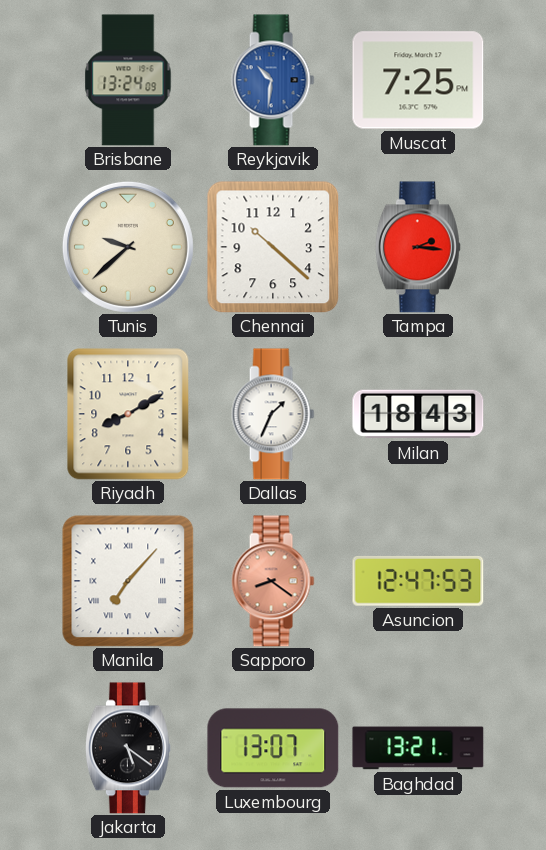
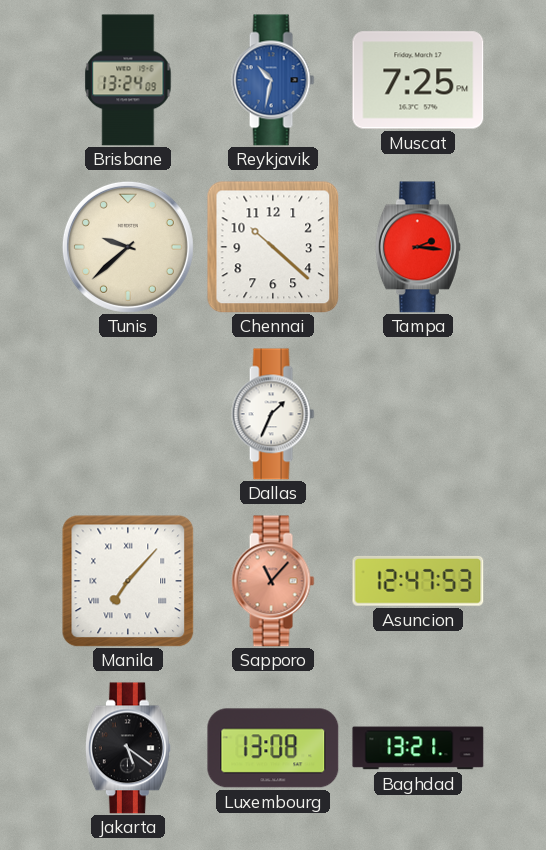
Reykjavik: 10:31 -> 10:32
Riyadh: 8:10 -> none
Milan: 18:43 -> none
Sapporo: 8:21 -> 11:07
Luxembourg: 13:07 -> 13:08
